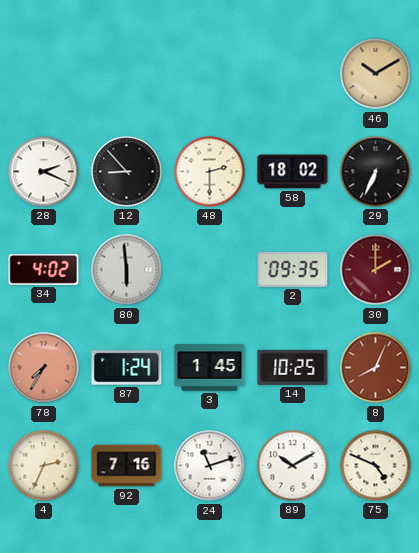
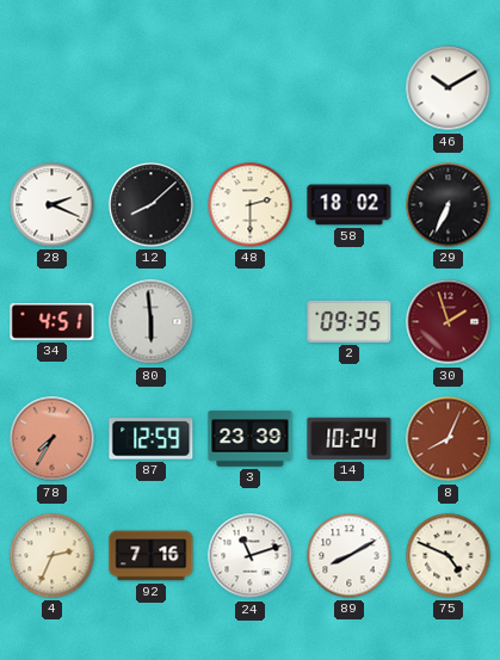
46 dial: champagne -> white
12: 8:53 -> 8:08
34: 4:02 -> 4:51
30: 2:00 -> 1:57
87: 1:24 -> 12:59
3: 1:45 -> 23:39
14: 10:25 -> 10:24
89: 10:10 -> 8:10
